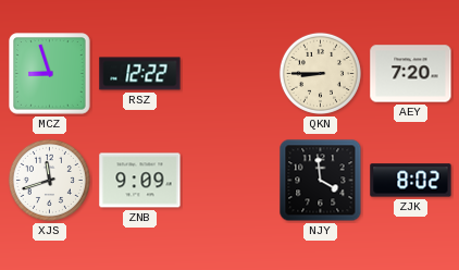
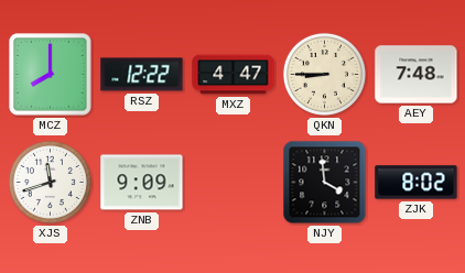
MCZ: 8:57 -> 8:00
MXZ: none -> 4:47
AEY: 7:20 -> 7:48
